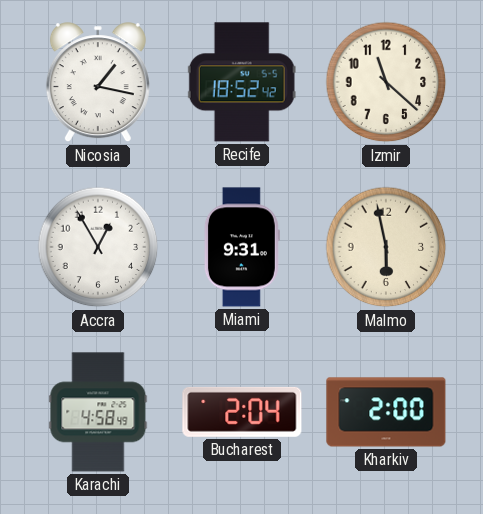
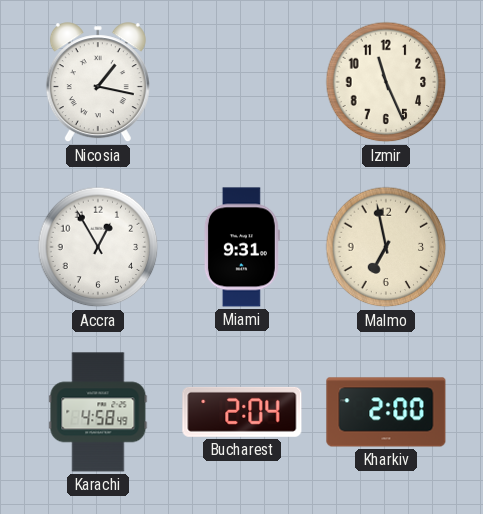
Recife: 18:52 -> none
Izmir: 11:22 -> 11:26
Malmo: 5:58 -> 6:58
